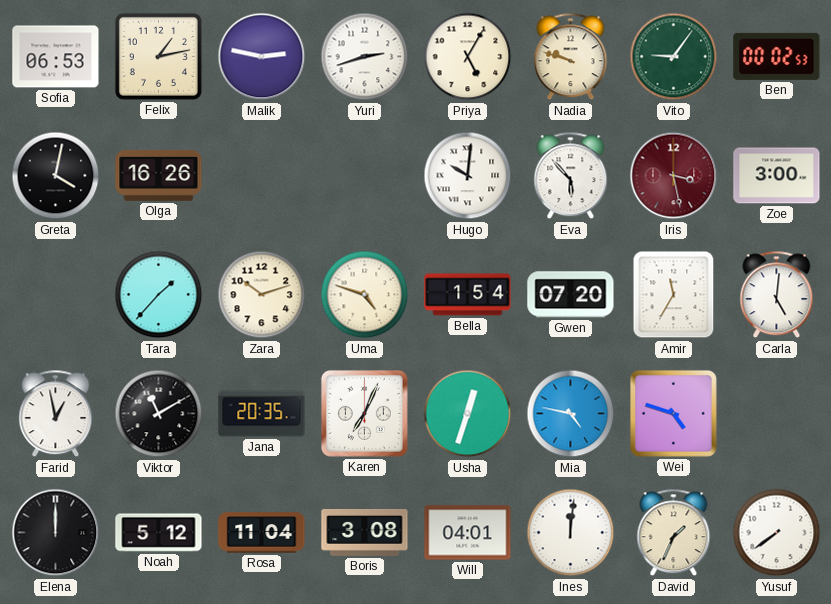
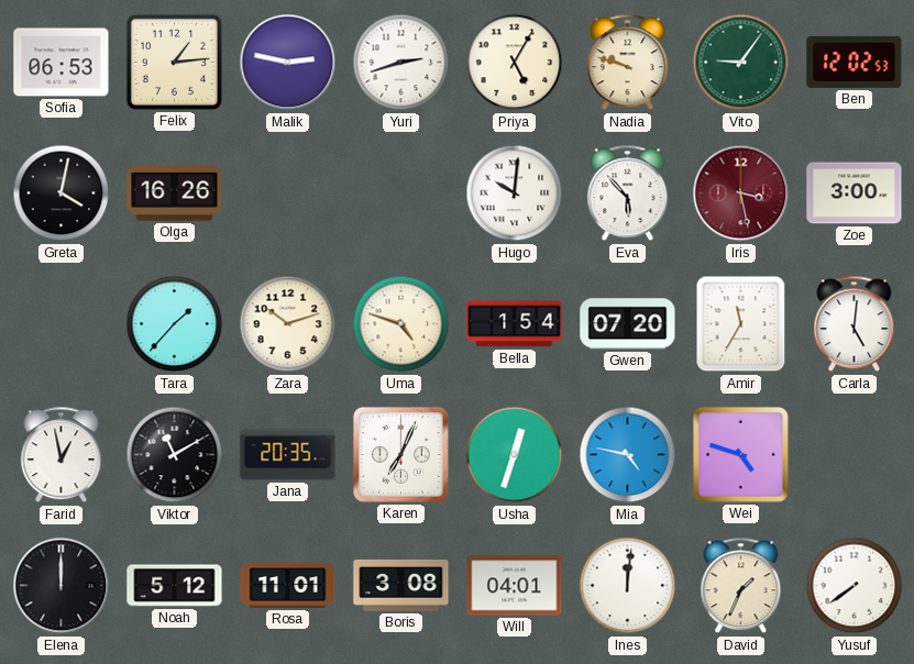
Felix: 1:13 -> 1:14
Ben: 00:02 -> 12:02
Rosa: 11:04 -> 11:01
